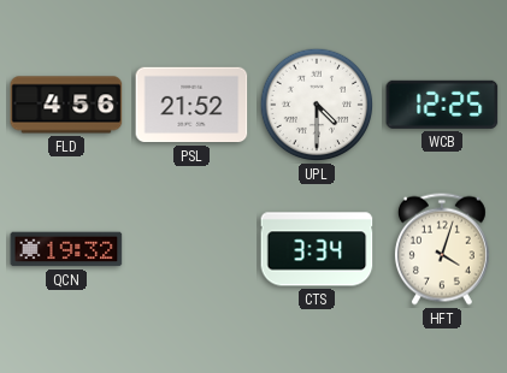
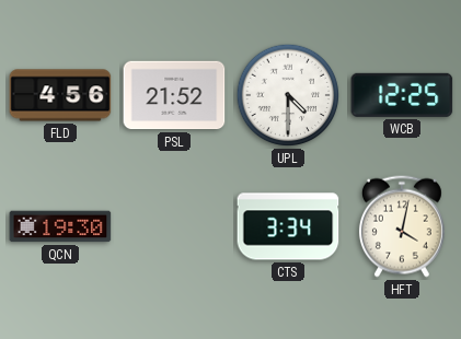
QCN: 19:32 -> 19:30
HFT: 4:03 -> 4:02
